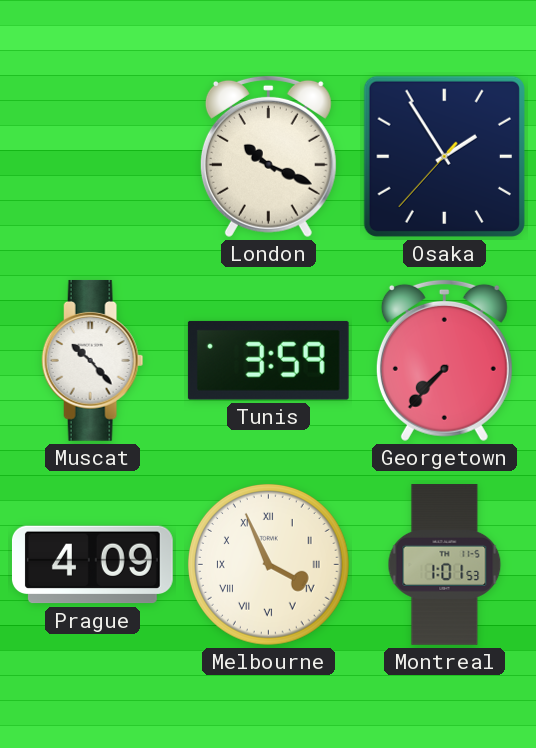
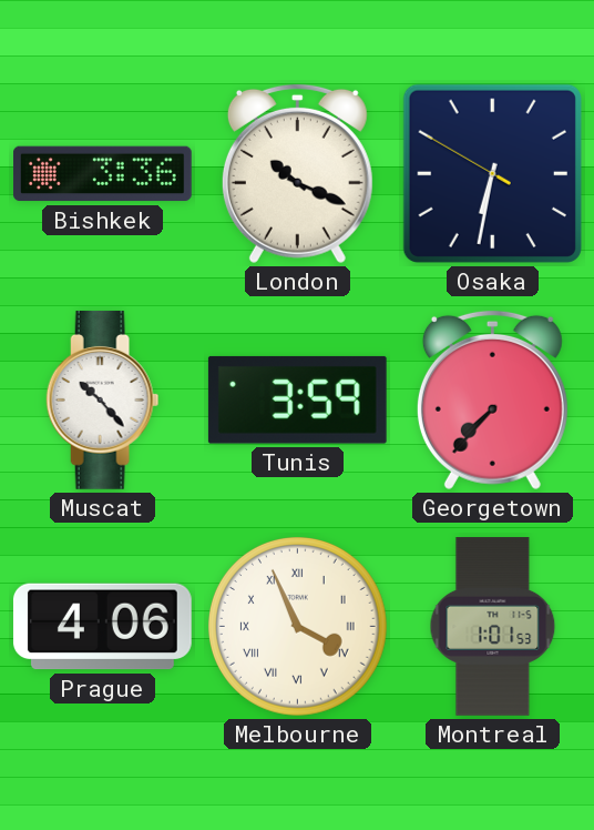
Bishkek: none -> 3:36
Osaka: 1:54 -> 6:31
Prague: 4:09 -> 4:06
